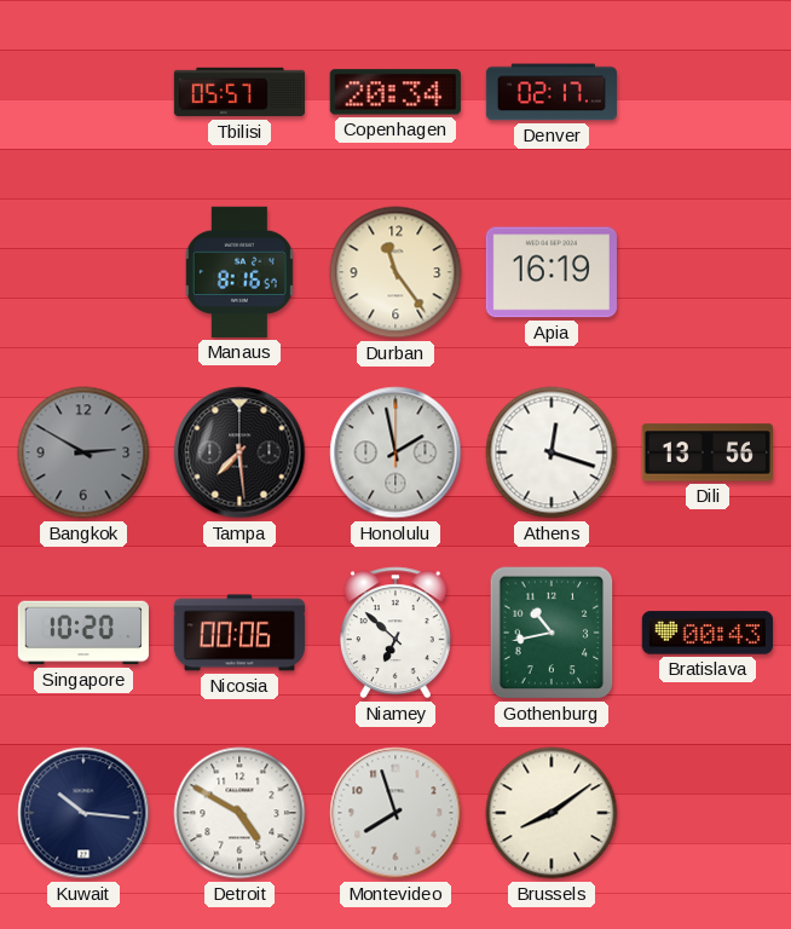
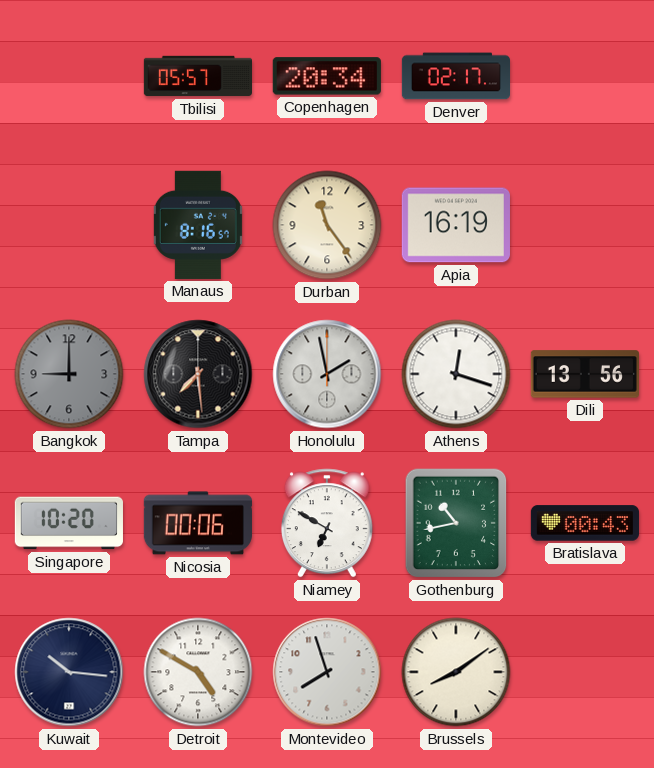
Bangkok: 2:50 -> 9:00
Niamey: 6:52 -> 6:50
